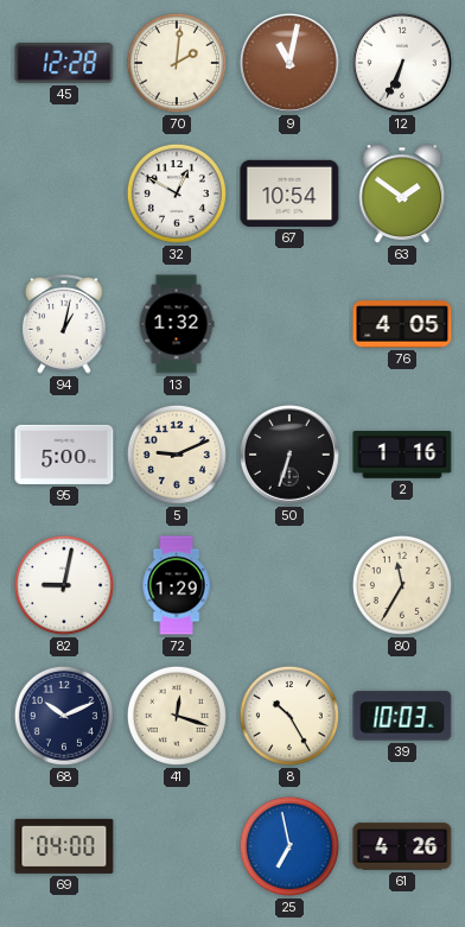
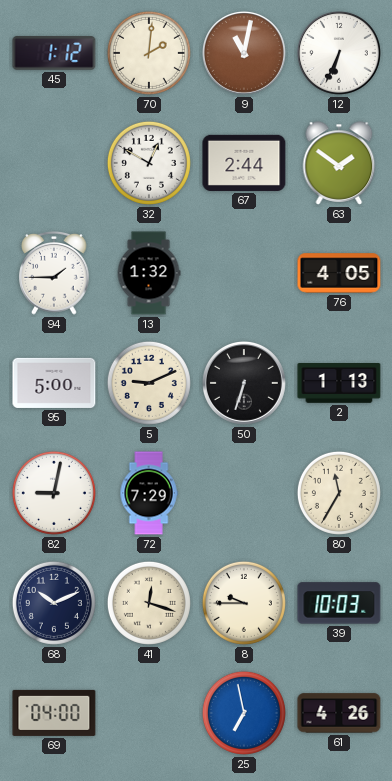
45: 12:28 -> 1:12
67: 10:54 -> 2:44
94: 1:02 -> 1:45
2: 1:16 -> 1:13
72: 1:29 -> 7:29
8: 10:25 -> 9:45
